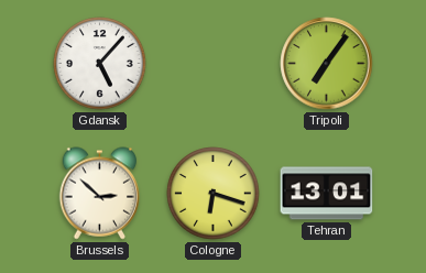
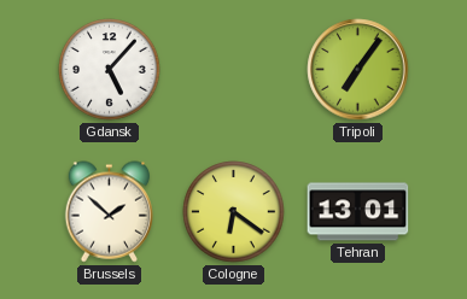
Brussels: 2:52 -> 1:52
Cologne: 6:18 -> 6:21
